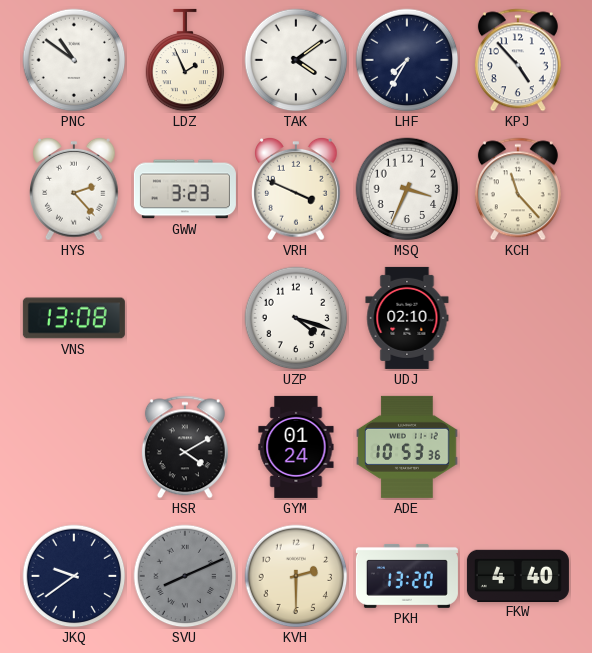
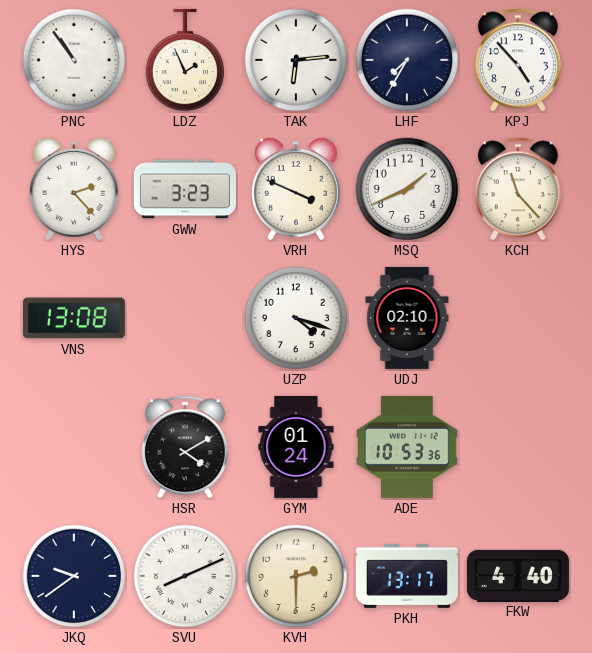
PNC: 10:51 -> 10:54
TAK: 4:09 -> 6:14
MSQ: 3:34 -> 1:41
SVU dial: grey -> white
PKH: 13:20 -> 13:17
